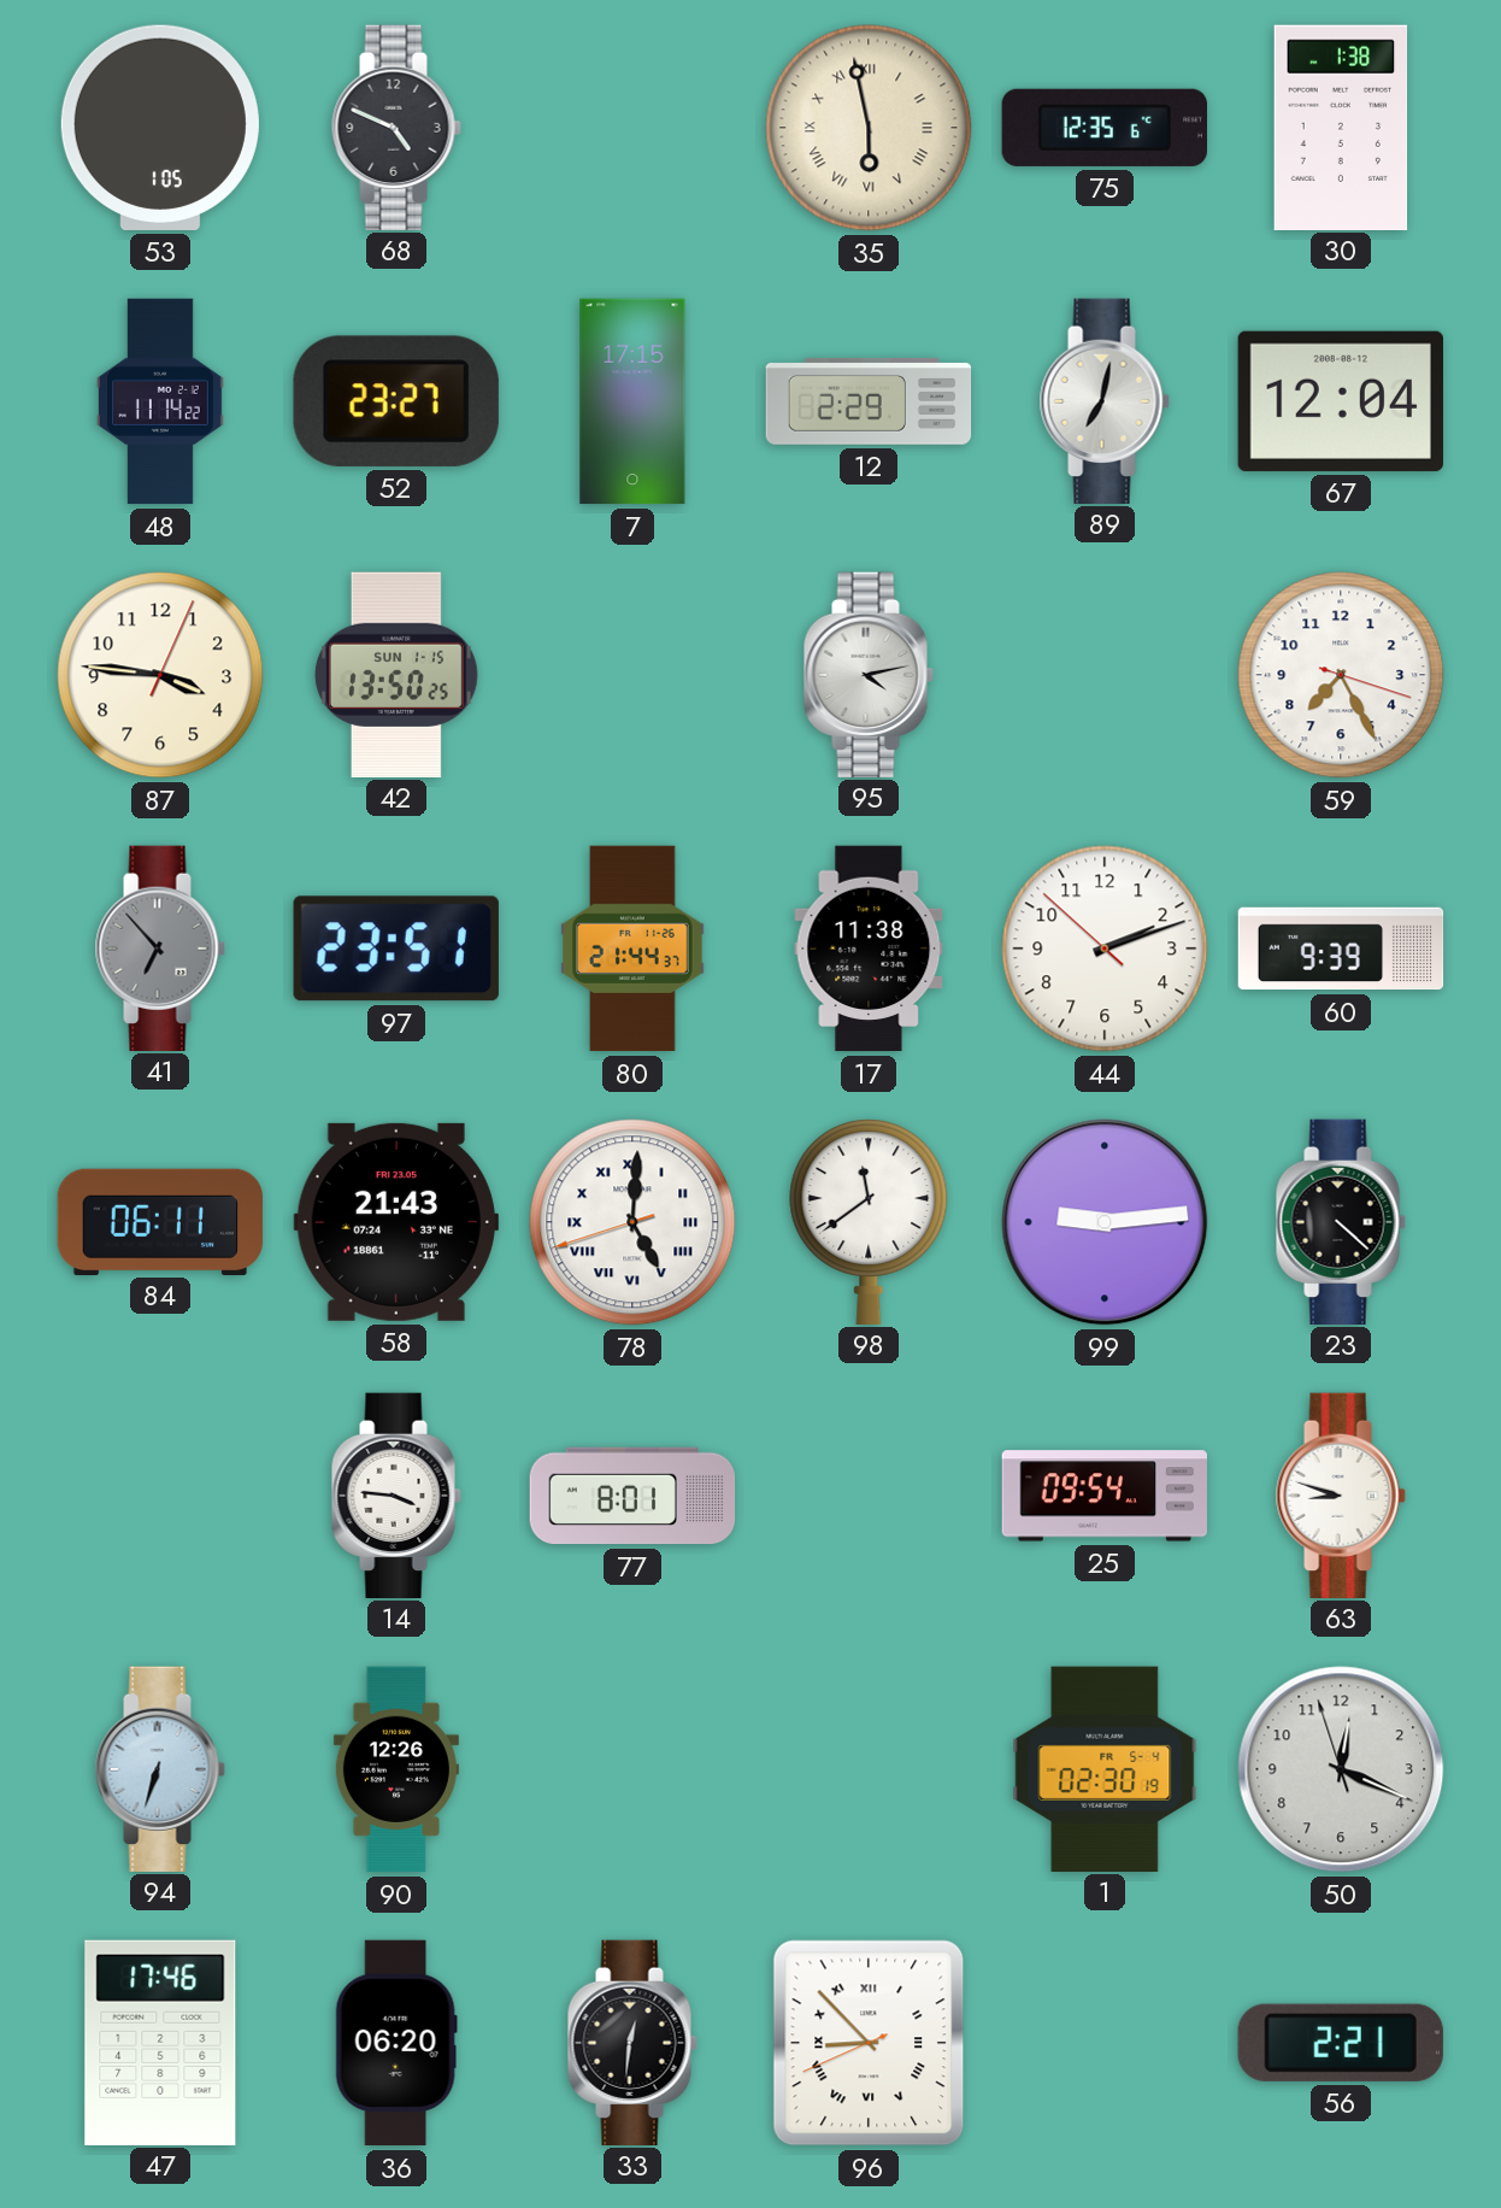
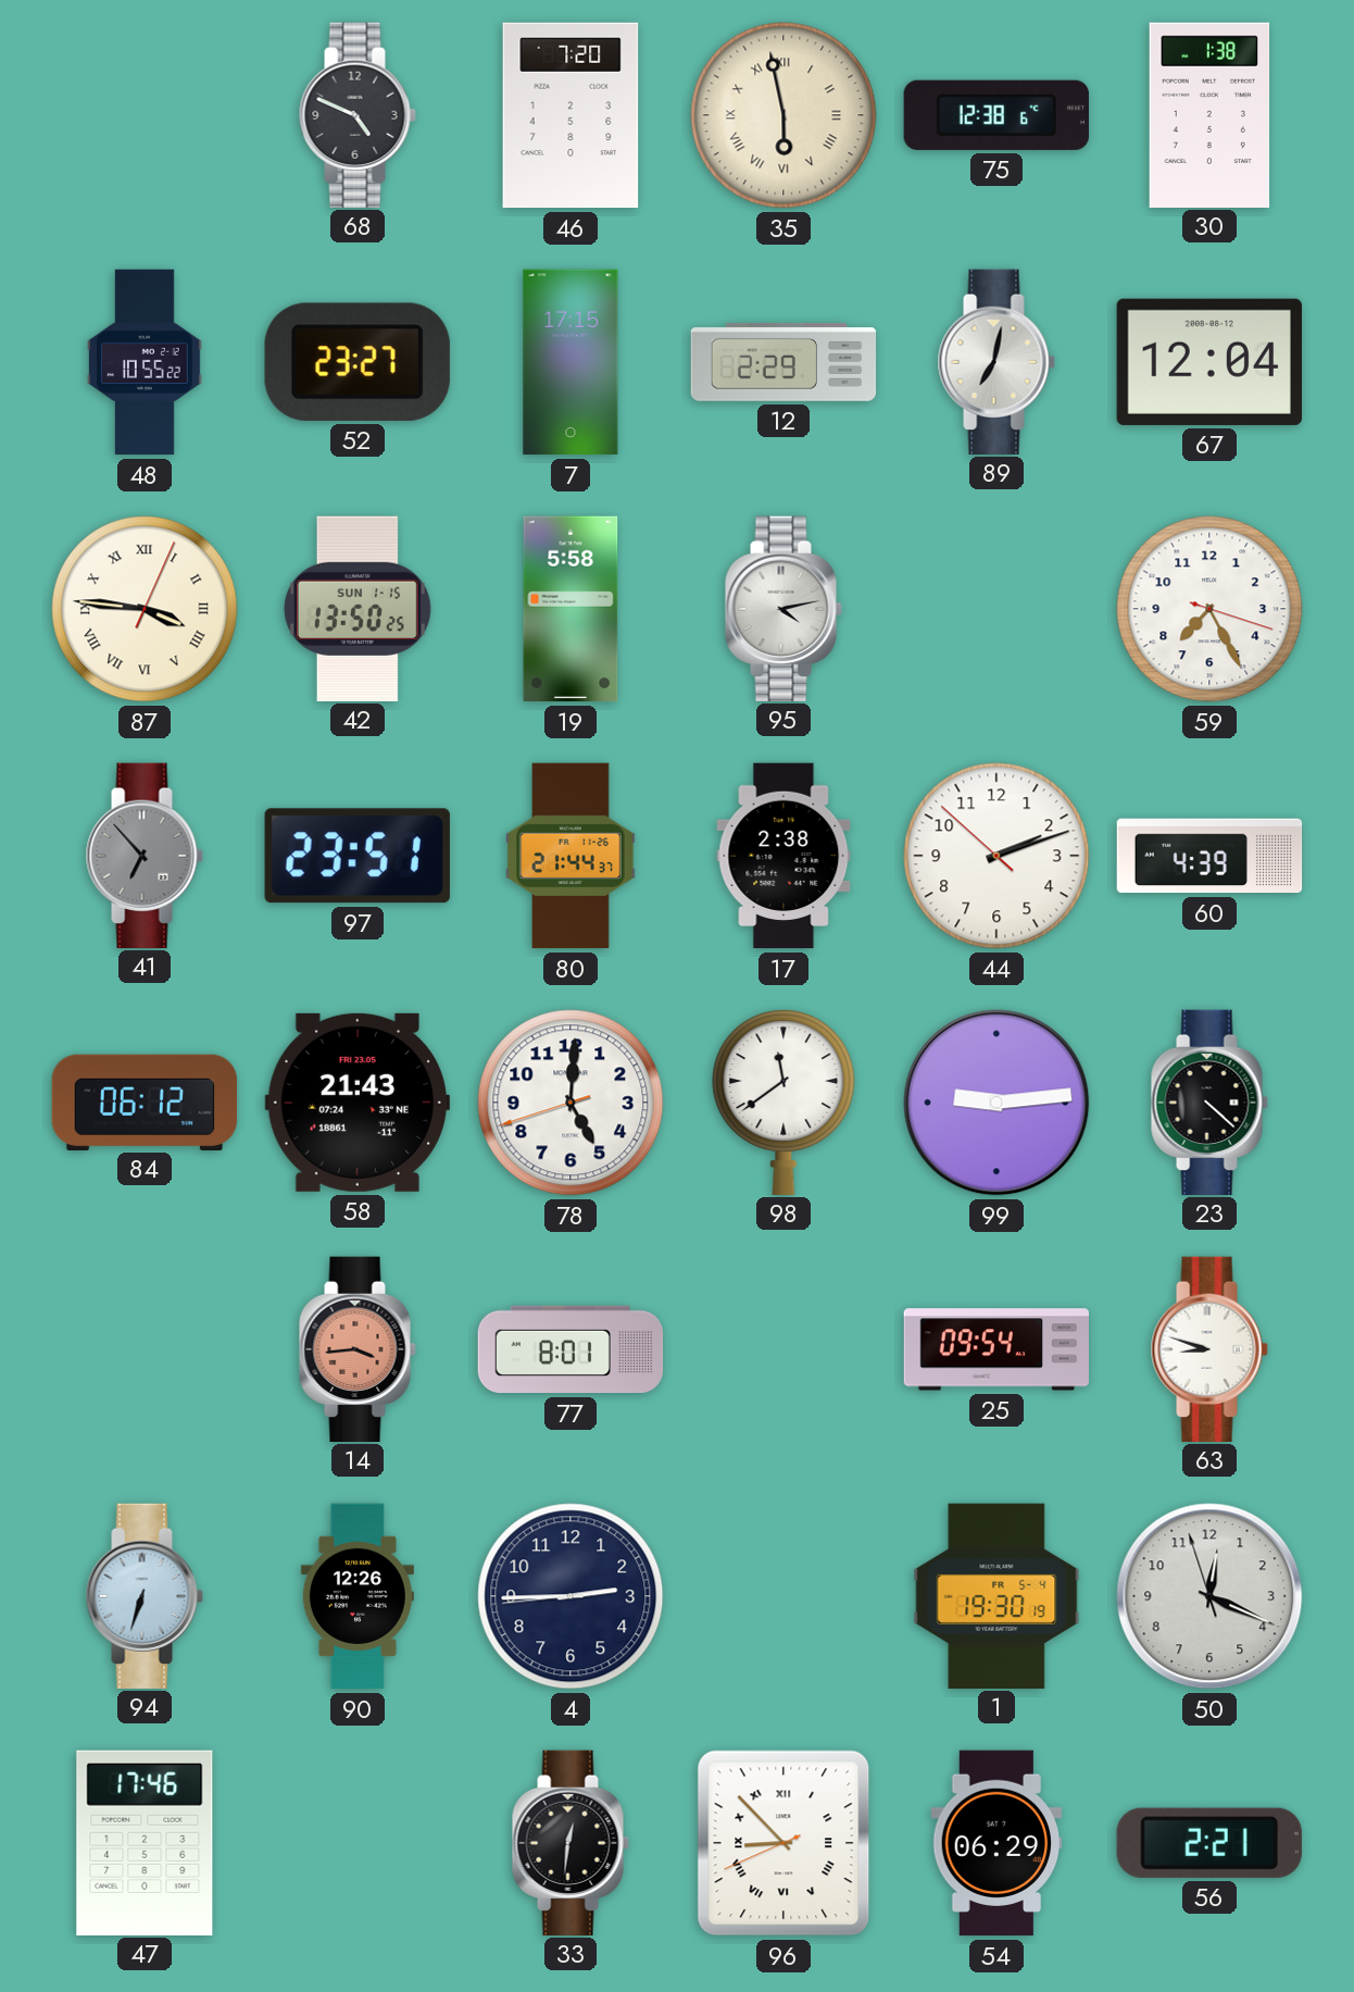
53: 1:05 -> none
46: none -> 7:20
75: 12:35 -> 12:38
48: 11:14 -> 10:55
87 numerals: Arabic -> Roman
19: none -> 5:58
17: 11:38 -> 2:38
60: 9:39 -> 4:39
84: 06:11 -> 06:12
78 numerals: Roman -> Arabic
14: 3:46 -> 3:44
14 dial: white -> salmon
4: none -> 2:44
1: 02:30 -> 19:30
36: 06:20 -> none
54: none -> 06:29
